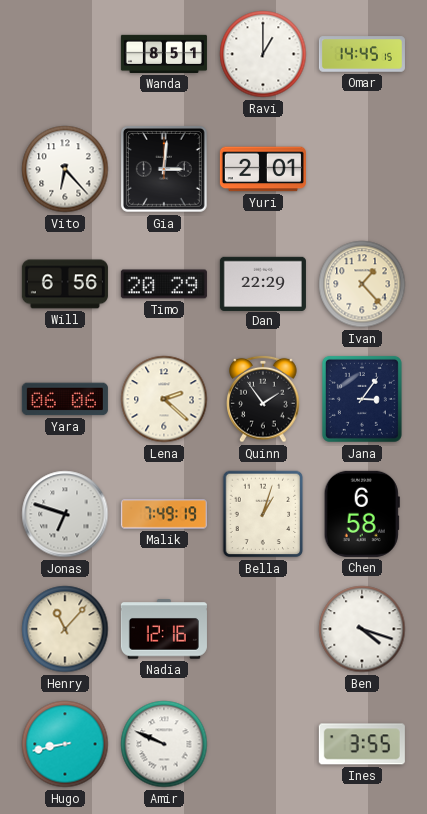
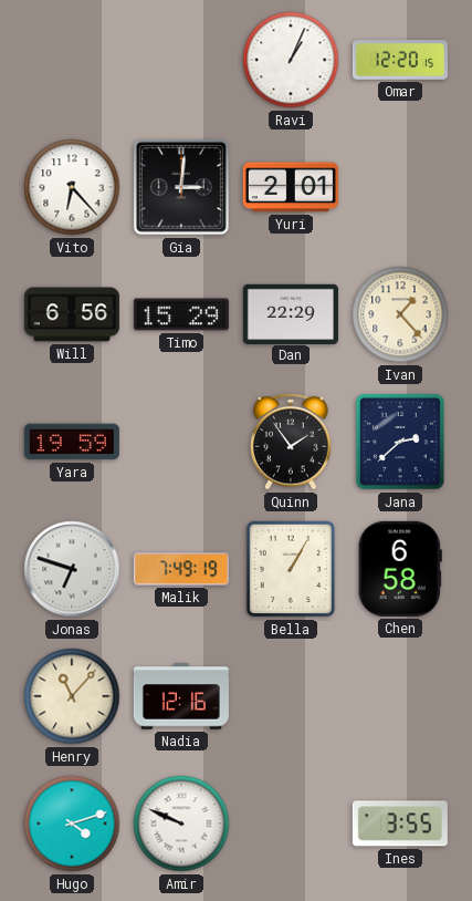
Wanda: 8:51 -> none
Ravi: 1:00 -> 1:04
Omar: 14:45 -> 12:20
Timo: 20:29 -> 15:29
Yara: 06:06 -> 19:59
Lena: 2:22 -> none
Jana: 3:06 -> 2:38
Bella: 1:03 -> 1:05
Ben: 4:18 -> none
Hugo: 8:43 -> 4:12
